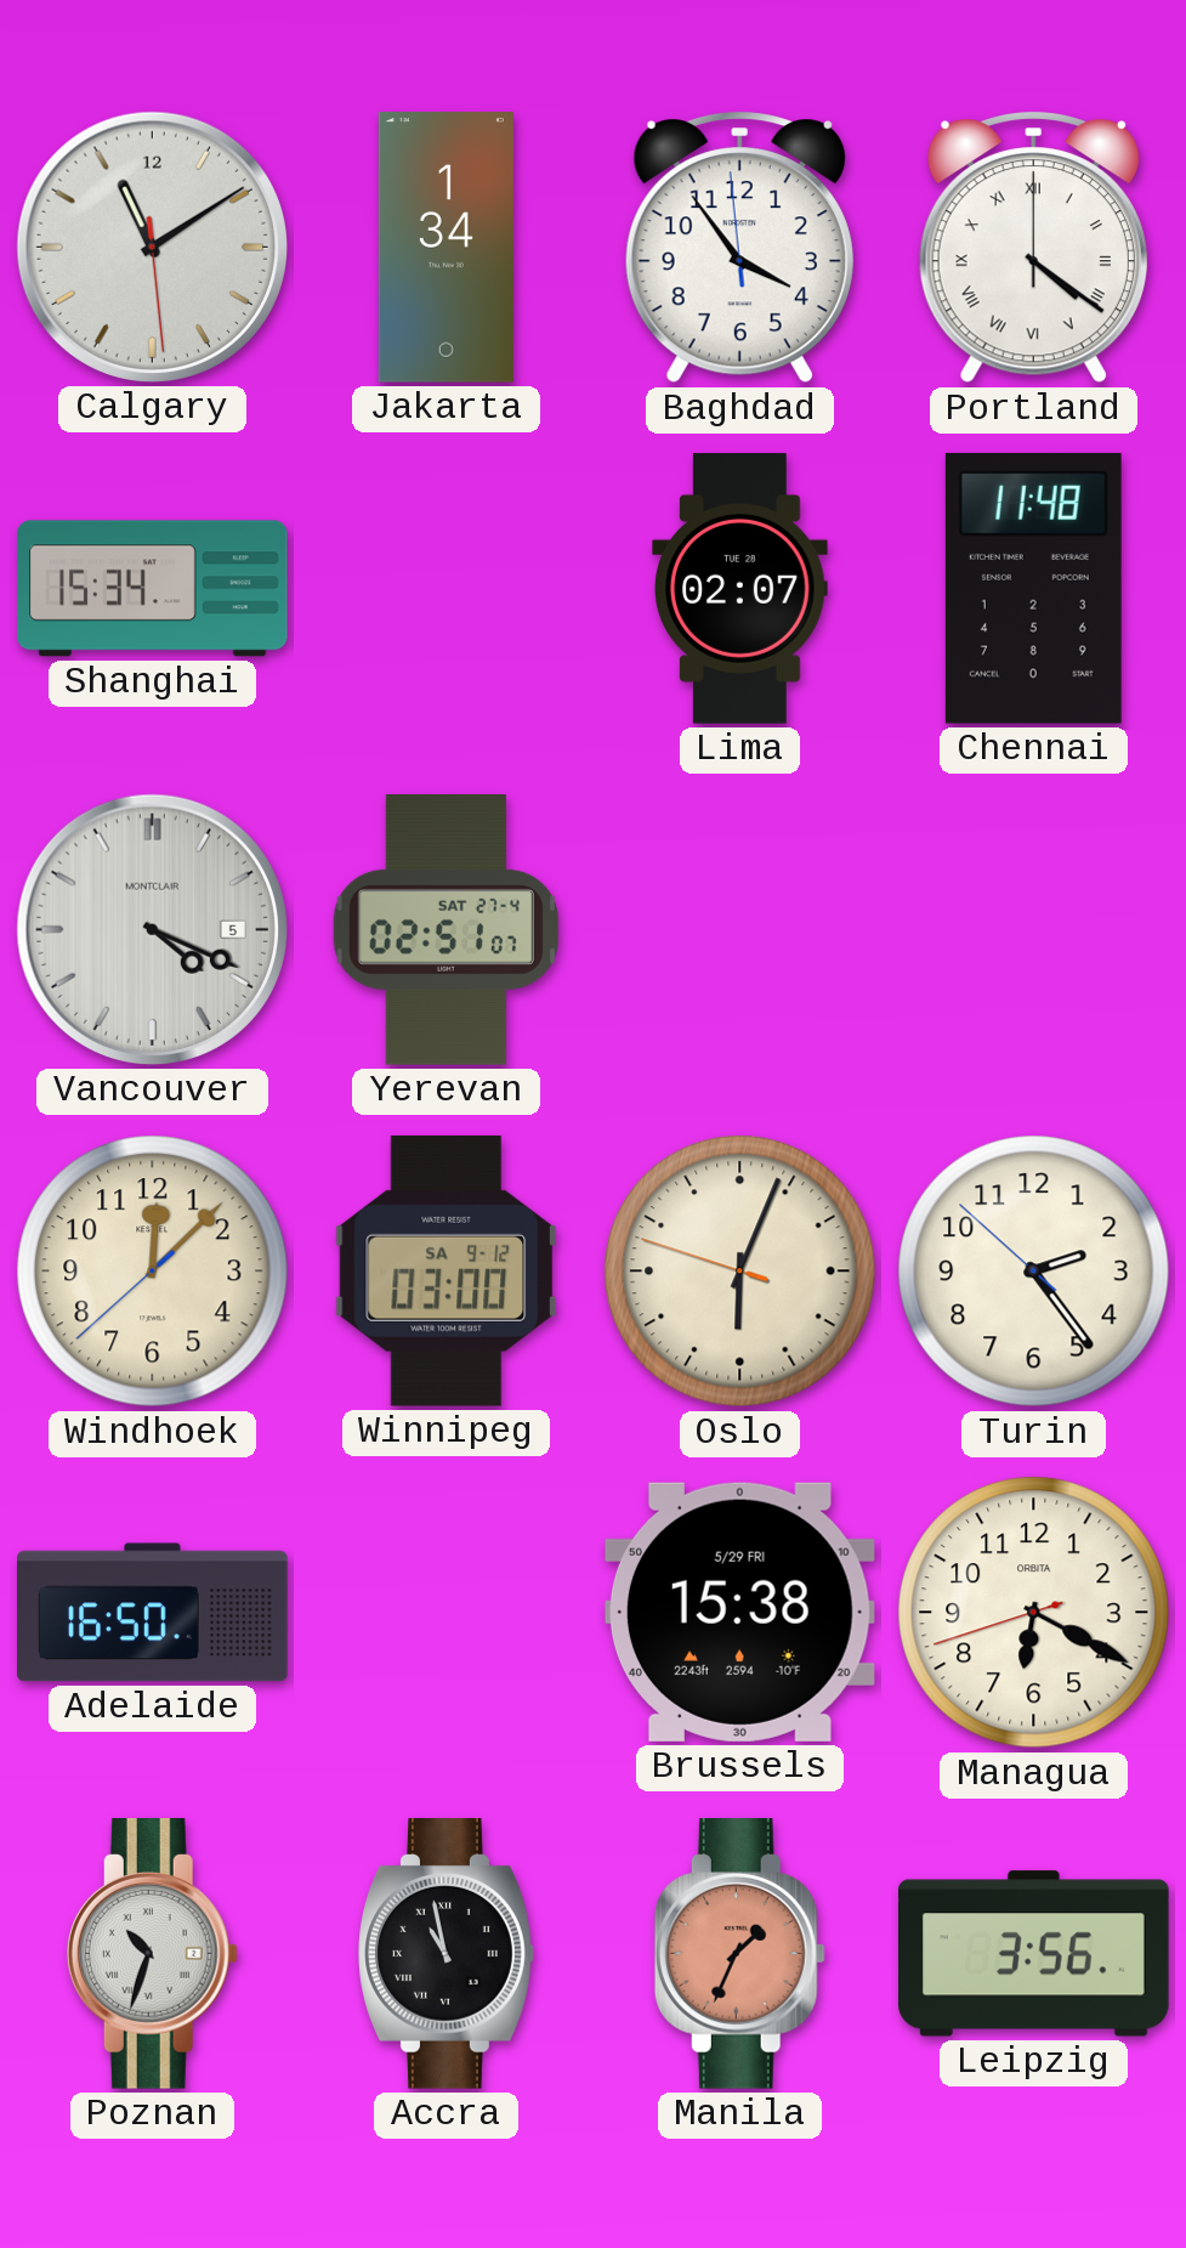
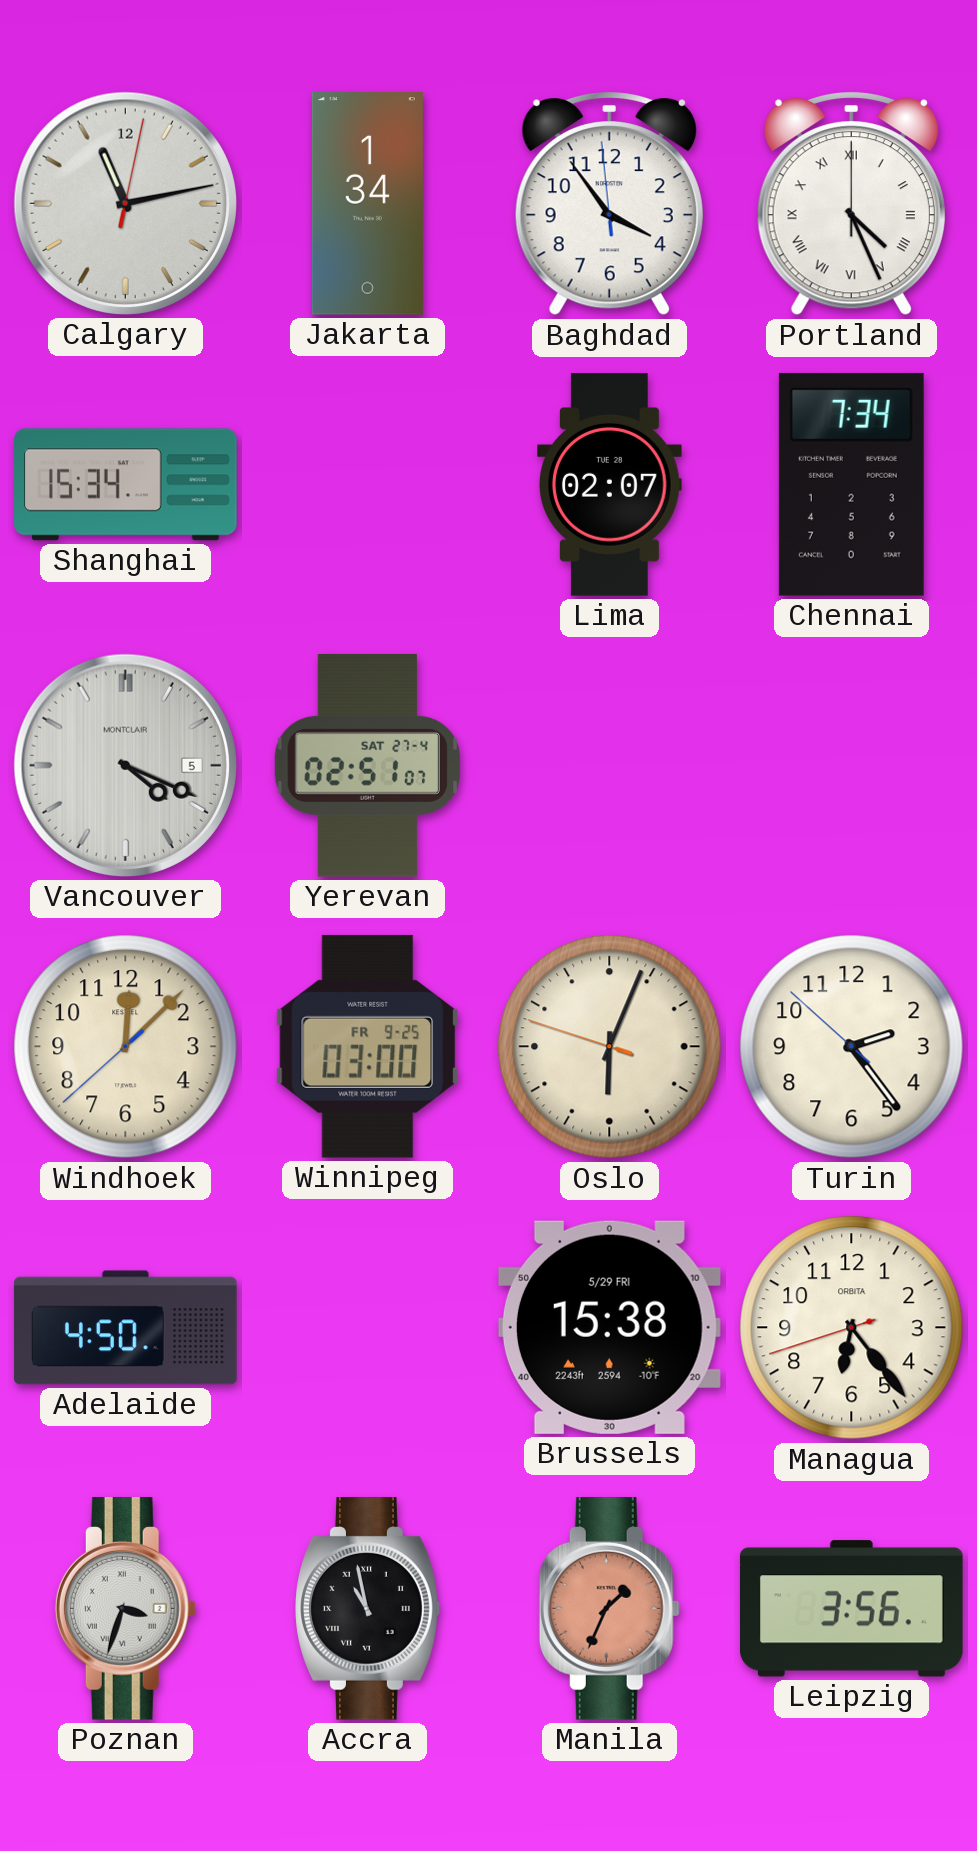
Calgary: 11:09 -> 11:13
Portland: 4:21 -> 4:26
Chennai: 11:48 -> 7:34
Winnipeg date: SA 9-12 -> FR 9-25
Adelaide: 16:50 -> 4:50
Managua: 6:19 -> 6:23
Poznan: 10:33 -> 3:33
